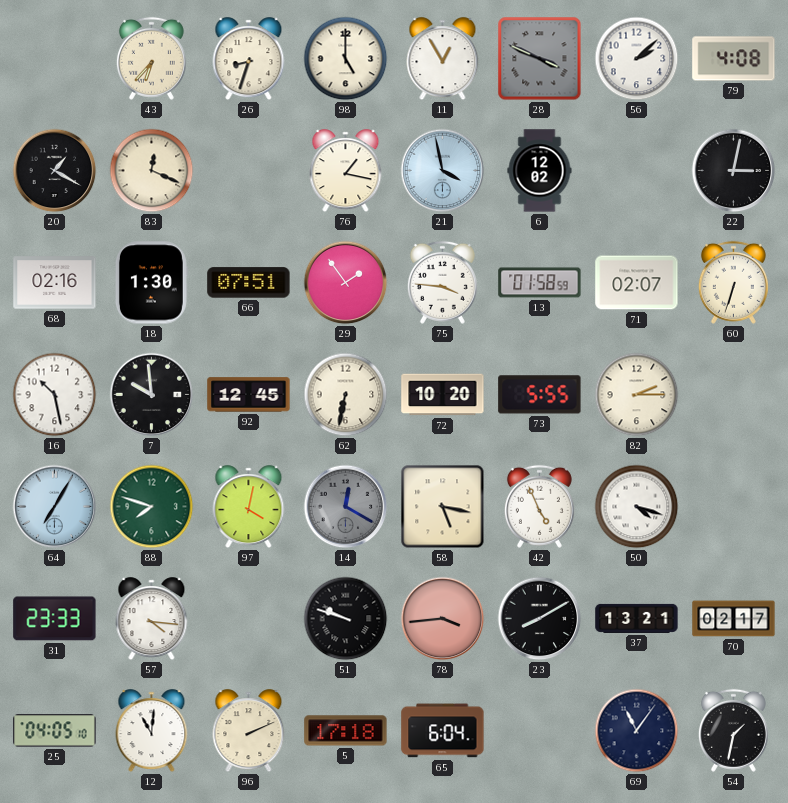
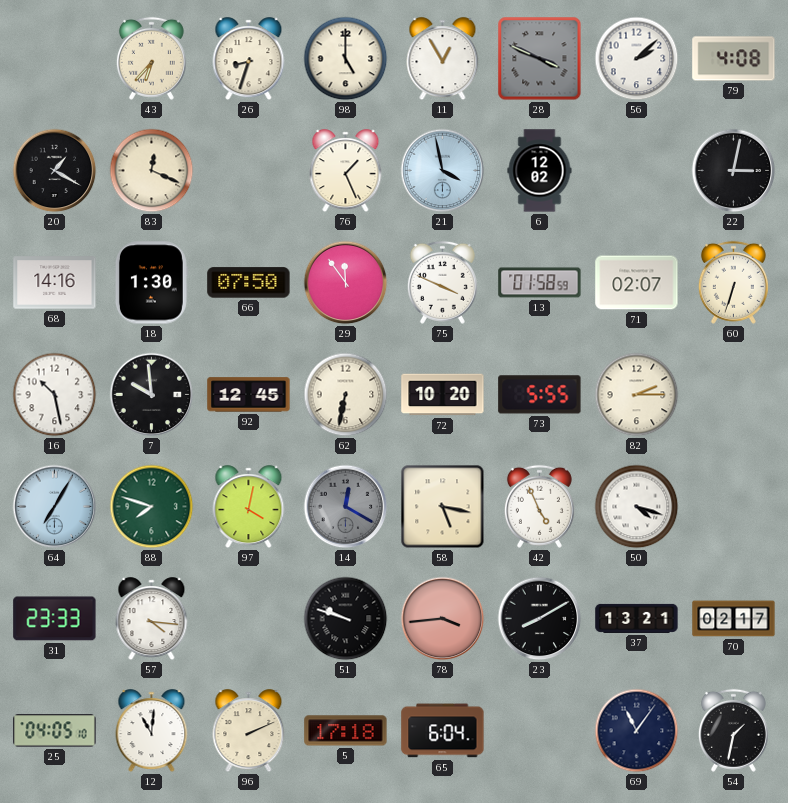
76: 1:17 -> 1:26
68: 02:16 -> 14:16
66: 07:51 -> 07:50
29: 1:54 -> 11:54
75: 3:46 -> 3:49
